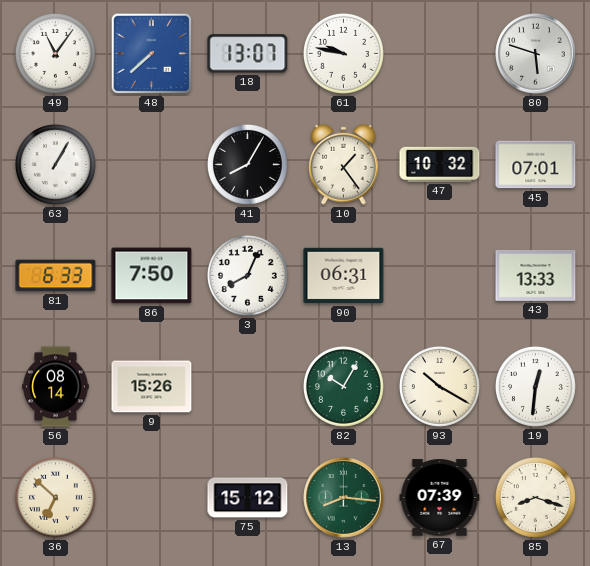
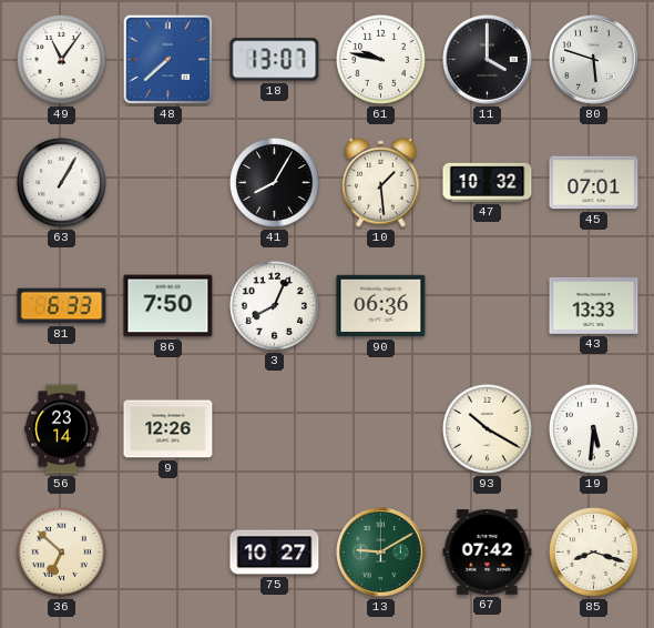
11: none -> 4:00
10: 1:24 -> 1:29
90: 06:31 -> 06:36
56: 08:14 -> 23:14
9: 15:26 -> 12:26
82: 10:05 -> none
19: 12:31 -> 5:31
75: 15:12 -> 10:27
13: 8:16 -> 9:10
67: 07:39 -> 07:42
